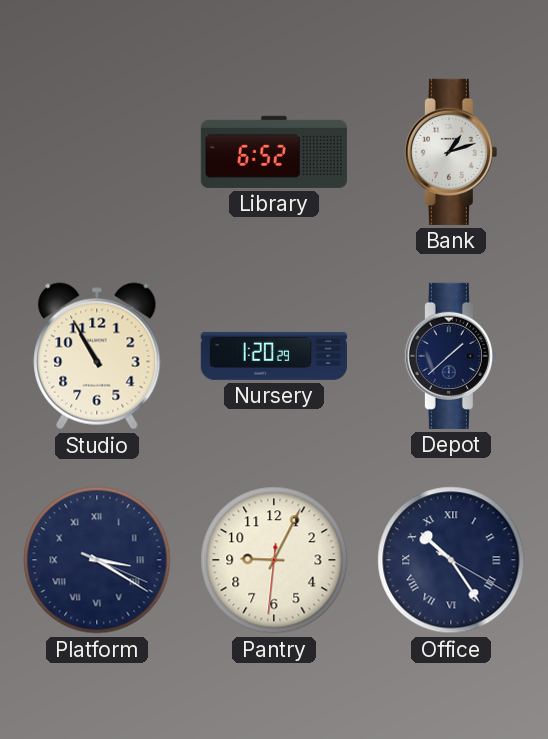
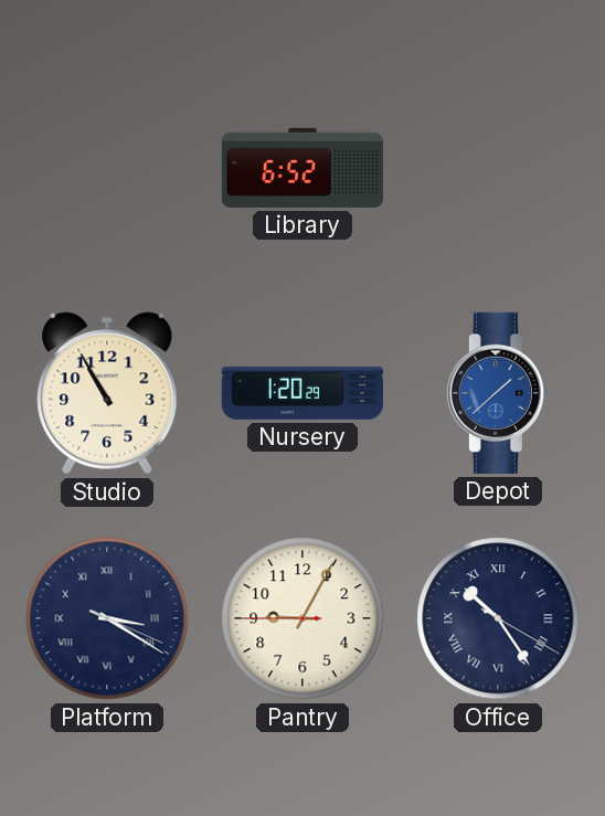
Bank: 1:12 -> none
Depot dial: navy -> blue
Pantry: 9:04:31 -> 9:04:45
